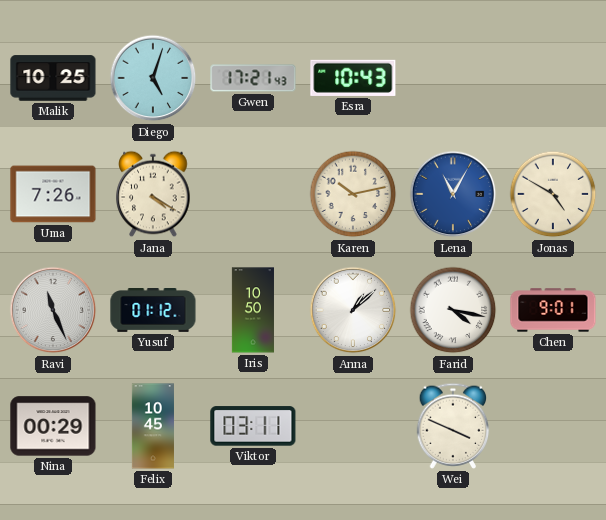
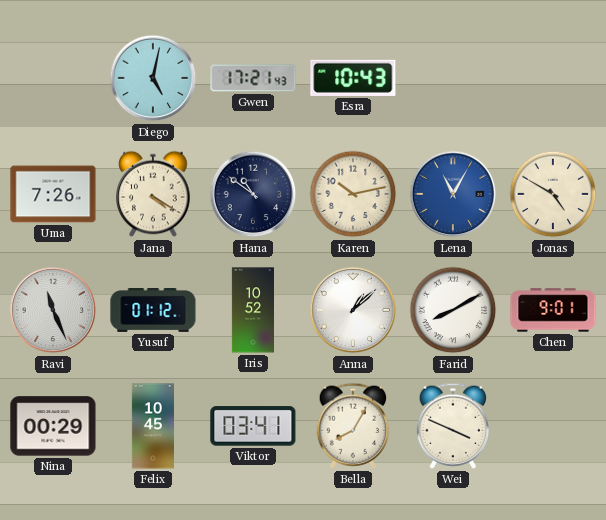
Malik: 10:25 -> none
Diego: 5:03 -> 5:02
Hana: none -> 10:51
Iris: 10:50 -> 10:52
Farid: 4:17 -> 8:10
Viktor: 03:11 -> 03:41
Bella: none -> 8:05
